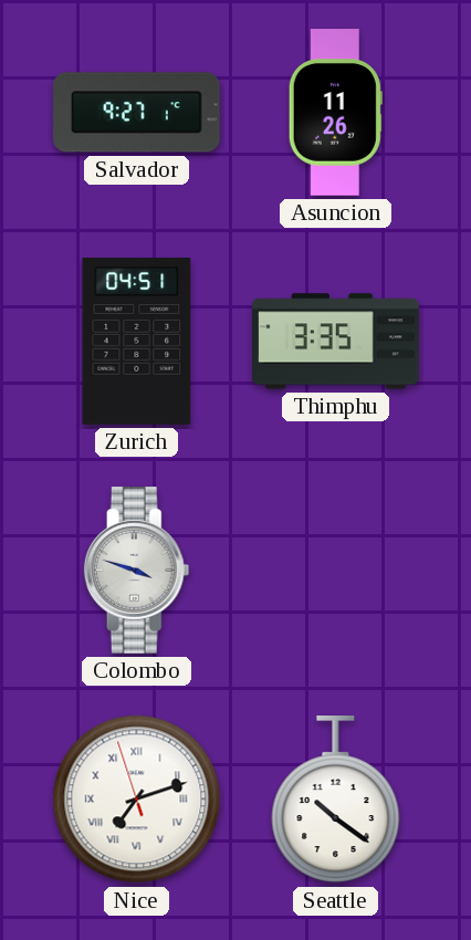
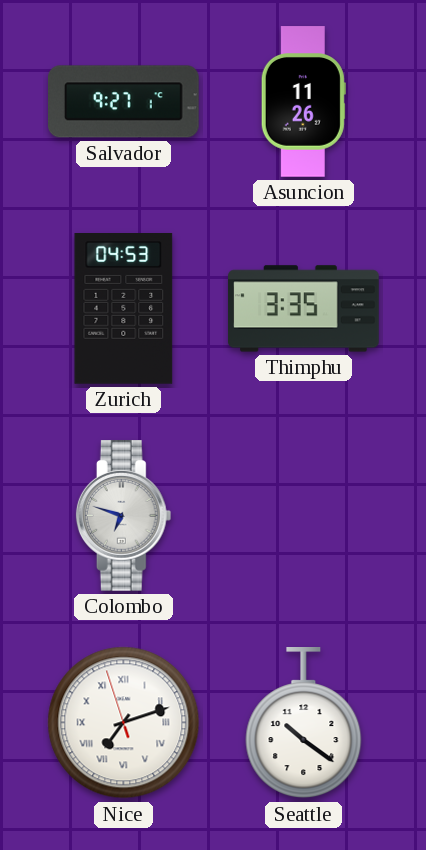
Zurich: 04:51 -> 04:53
Colombo: 3:48 -> 6:48
